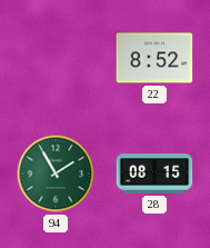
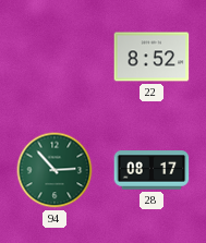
94: 1:55 -> 2:53
28: 08:15 -> 08:17
